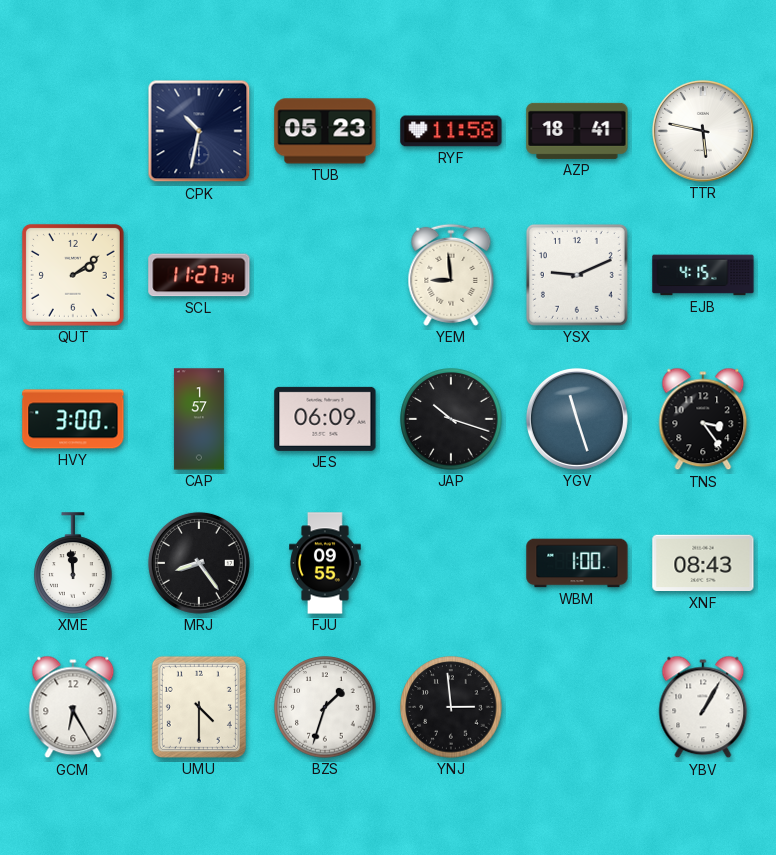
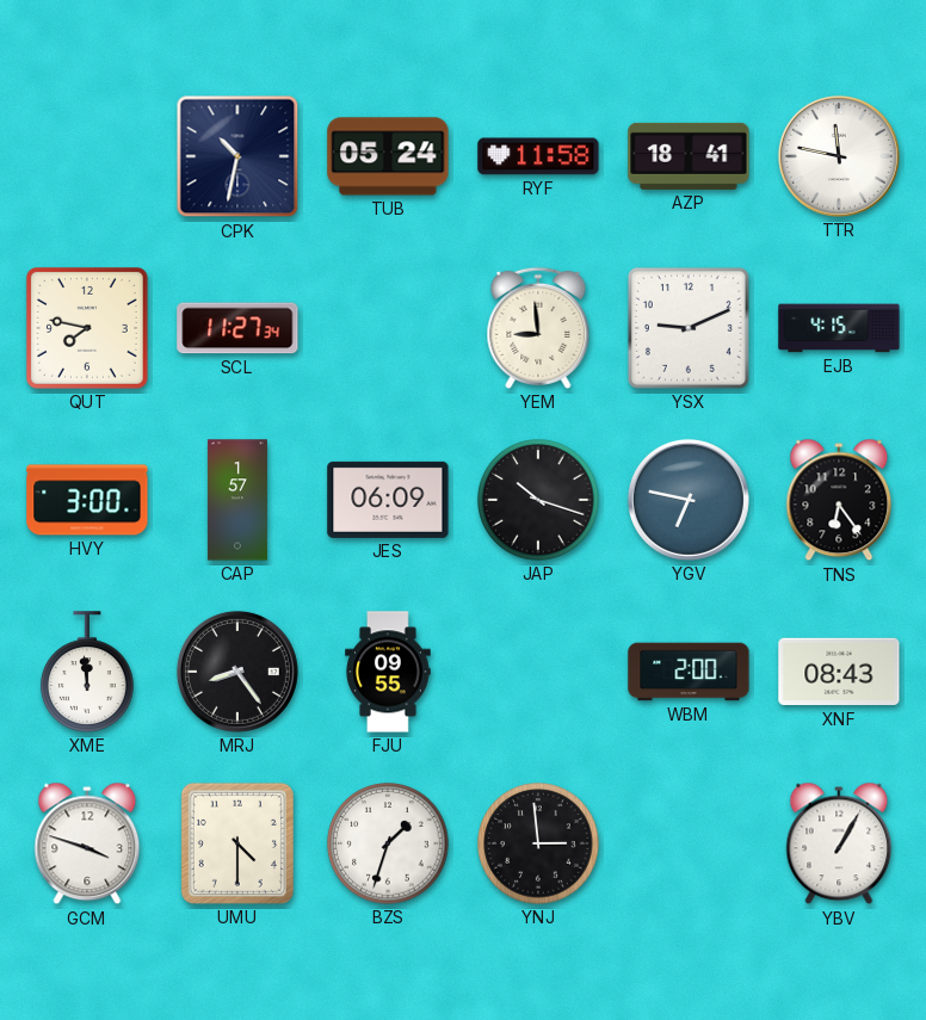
TUB: 05:23 -> 05:24
TTR: 5:47 -> 11:47
QUT: 2:09 -> 7:47
YGV: 11:27 -> 6:47
TNS: 3:24 -> 6:24
WBM: 1:00 -> 2:00
GCM: 6:25 -> 3:48
